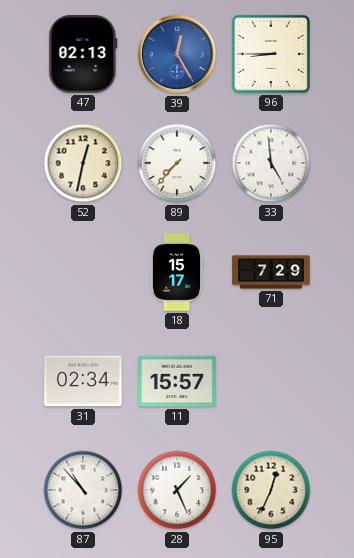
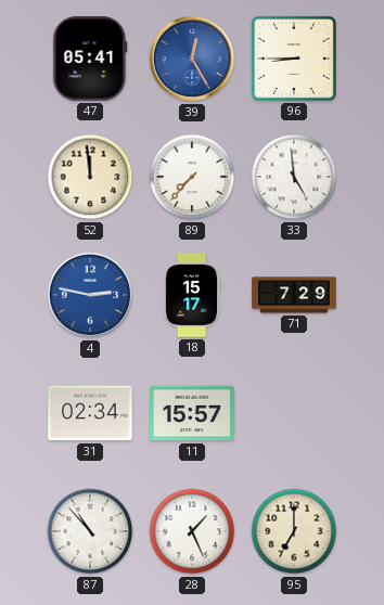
47: 02:13 -> 05:41
52: 12:32 -> 11:59
4: none -> 2:47
95: 12:34 -> 7:00
